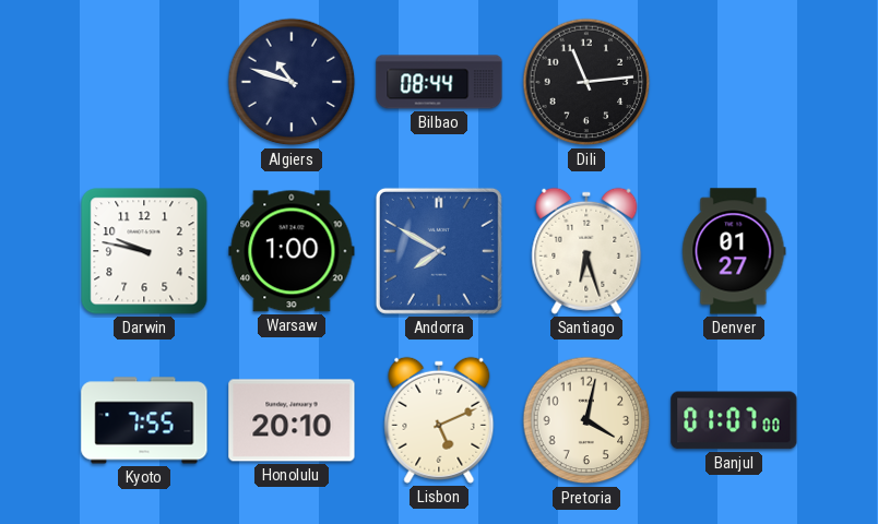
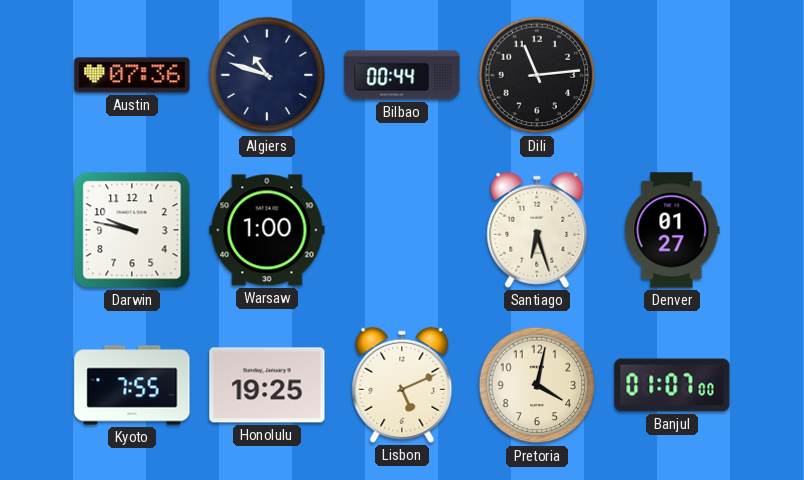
Austin: none -> 07:36
Bilbao: 08:44 -> 00:44
Andorra: 7:50 -> none
Honolulu: 20:10 -> 19:25
